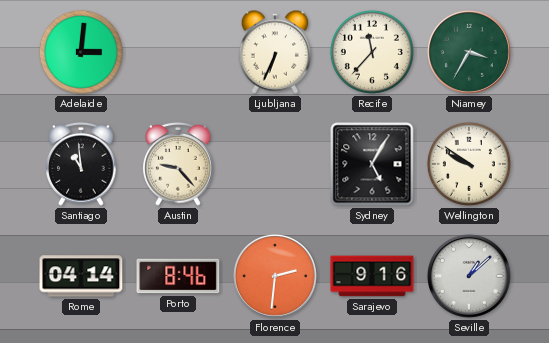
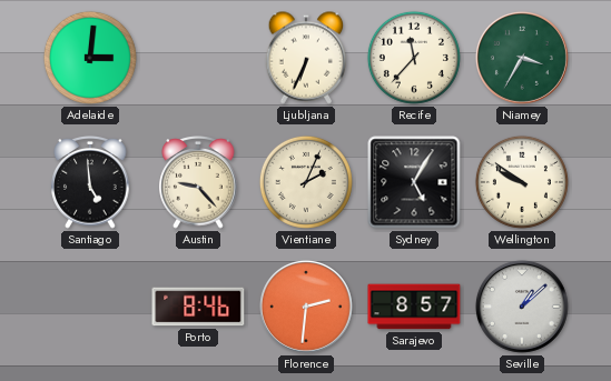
Santiago: 10:59 -> 4:59
Vientiane: none -> 2:04
Rome: 04:14 -> none
Sarajevo: 9:16 -> 8:57
